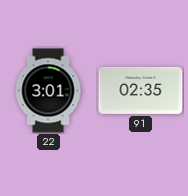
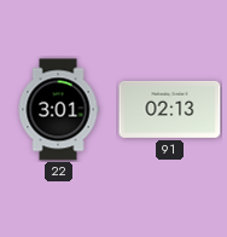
91: 02:35 -> 02:13
